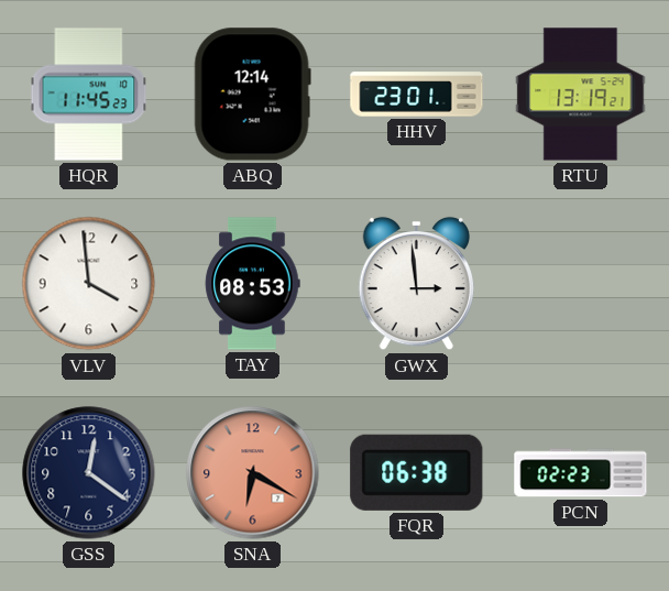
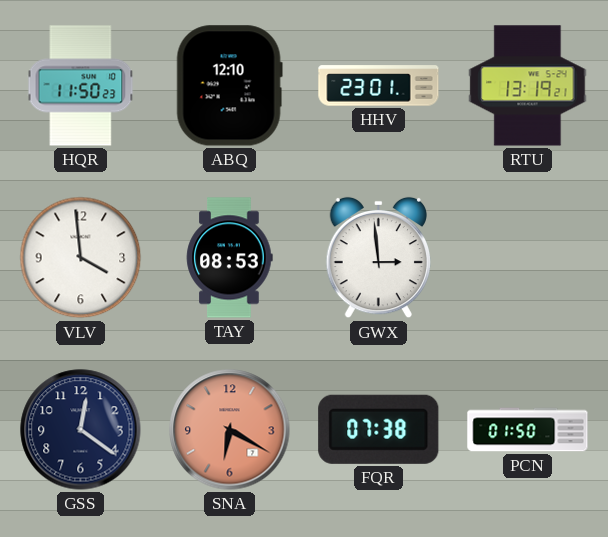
HQR: 11:45 -> 11:50
ABQ: 12:14 -> 12:10
FQR: 06:38 -> 07:38
PCN: 02:23 -> 01:50
